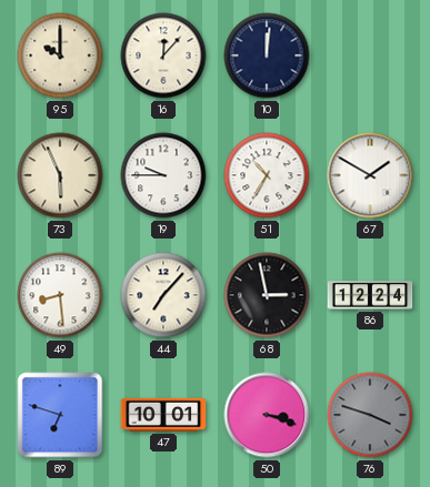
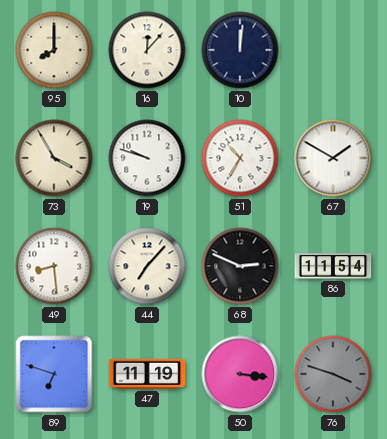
95: 10:00 -> 8:00
73: 5:56 -> 3:55
19: 9:45 -> 9:48
68: 2:58 -> 2:49
86: 12:24 -> 11:54
47: 10:01 -> 11:19
50: 3:18 -> 3:16
